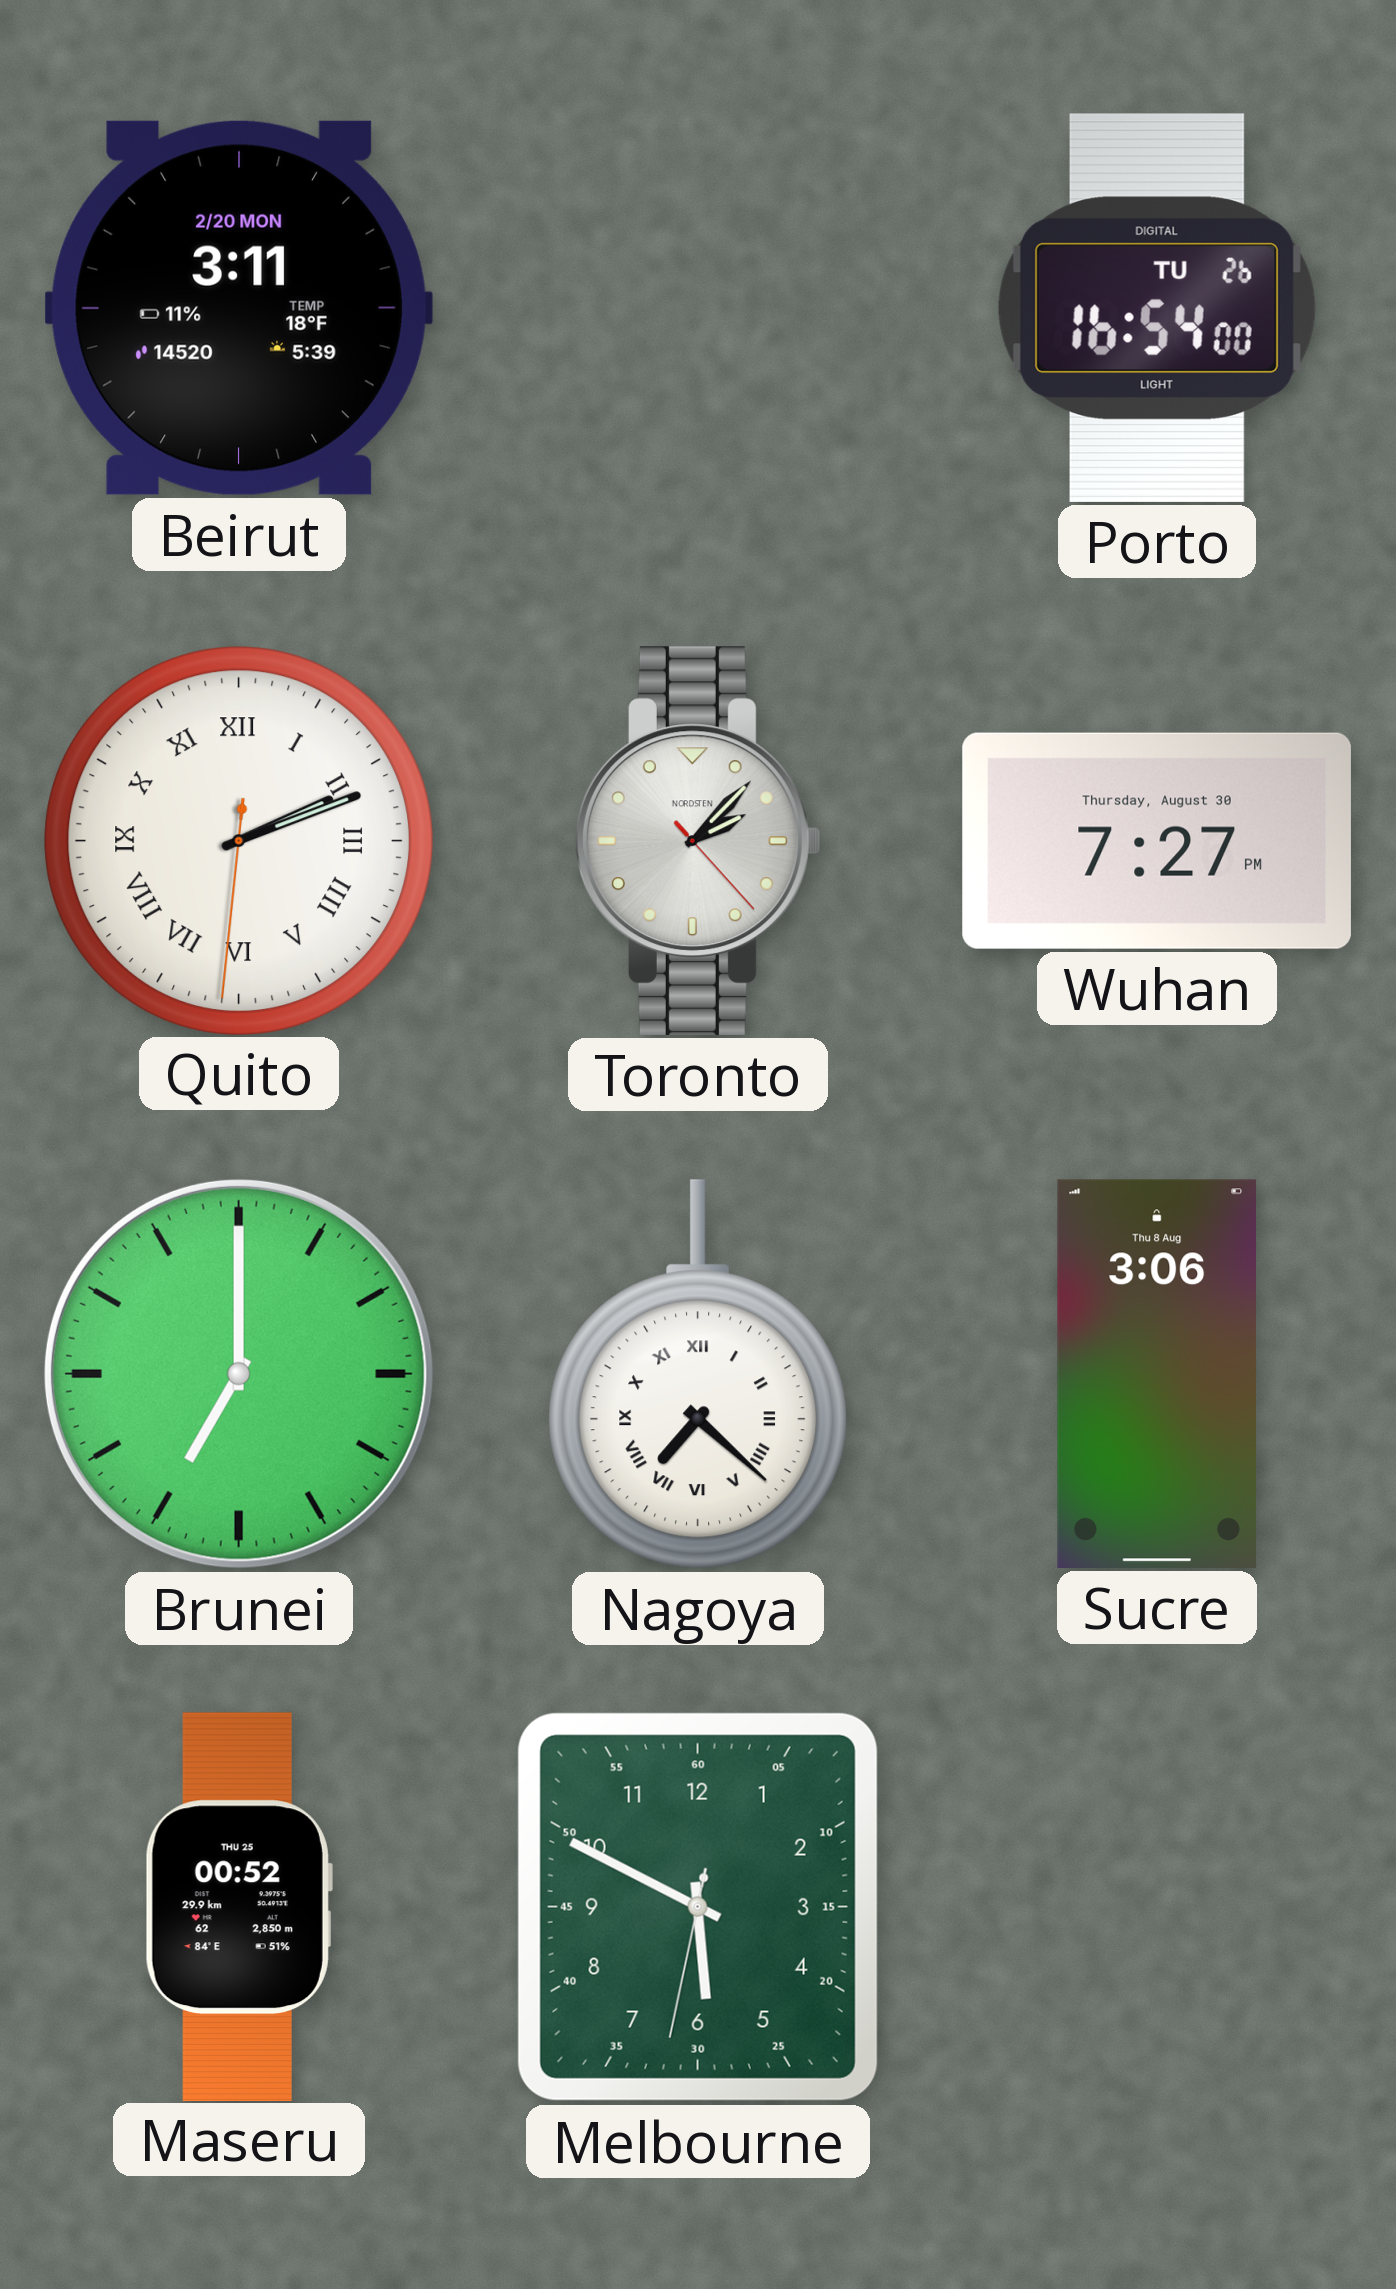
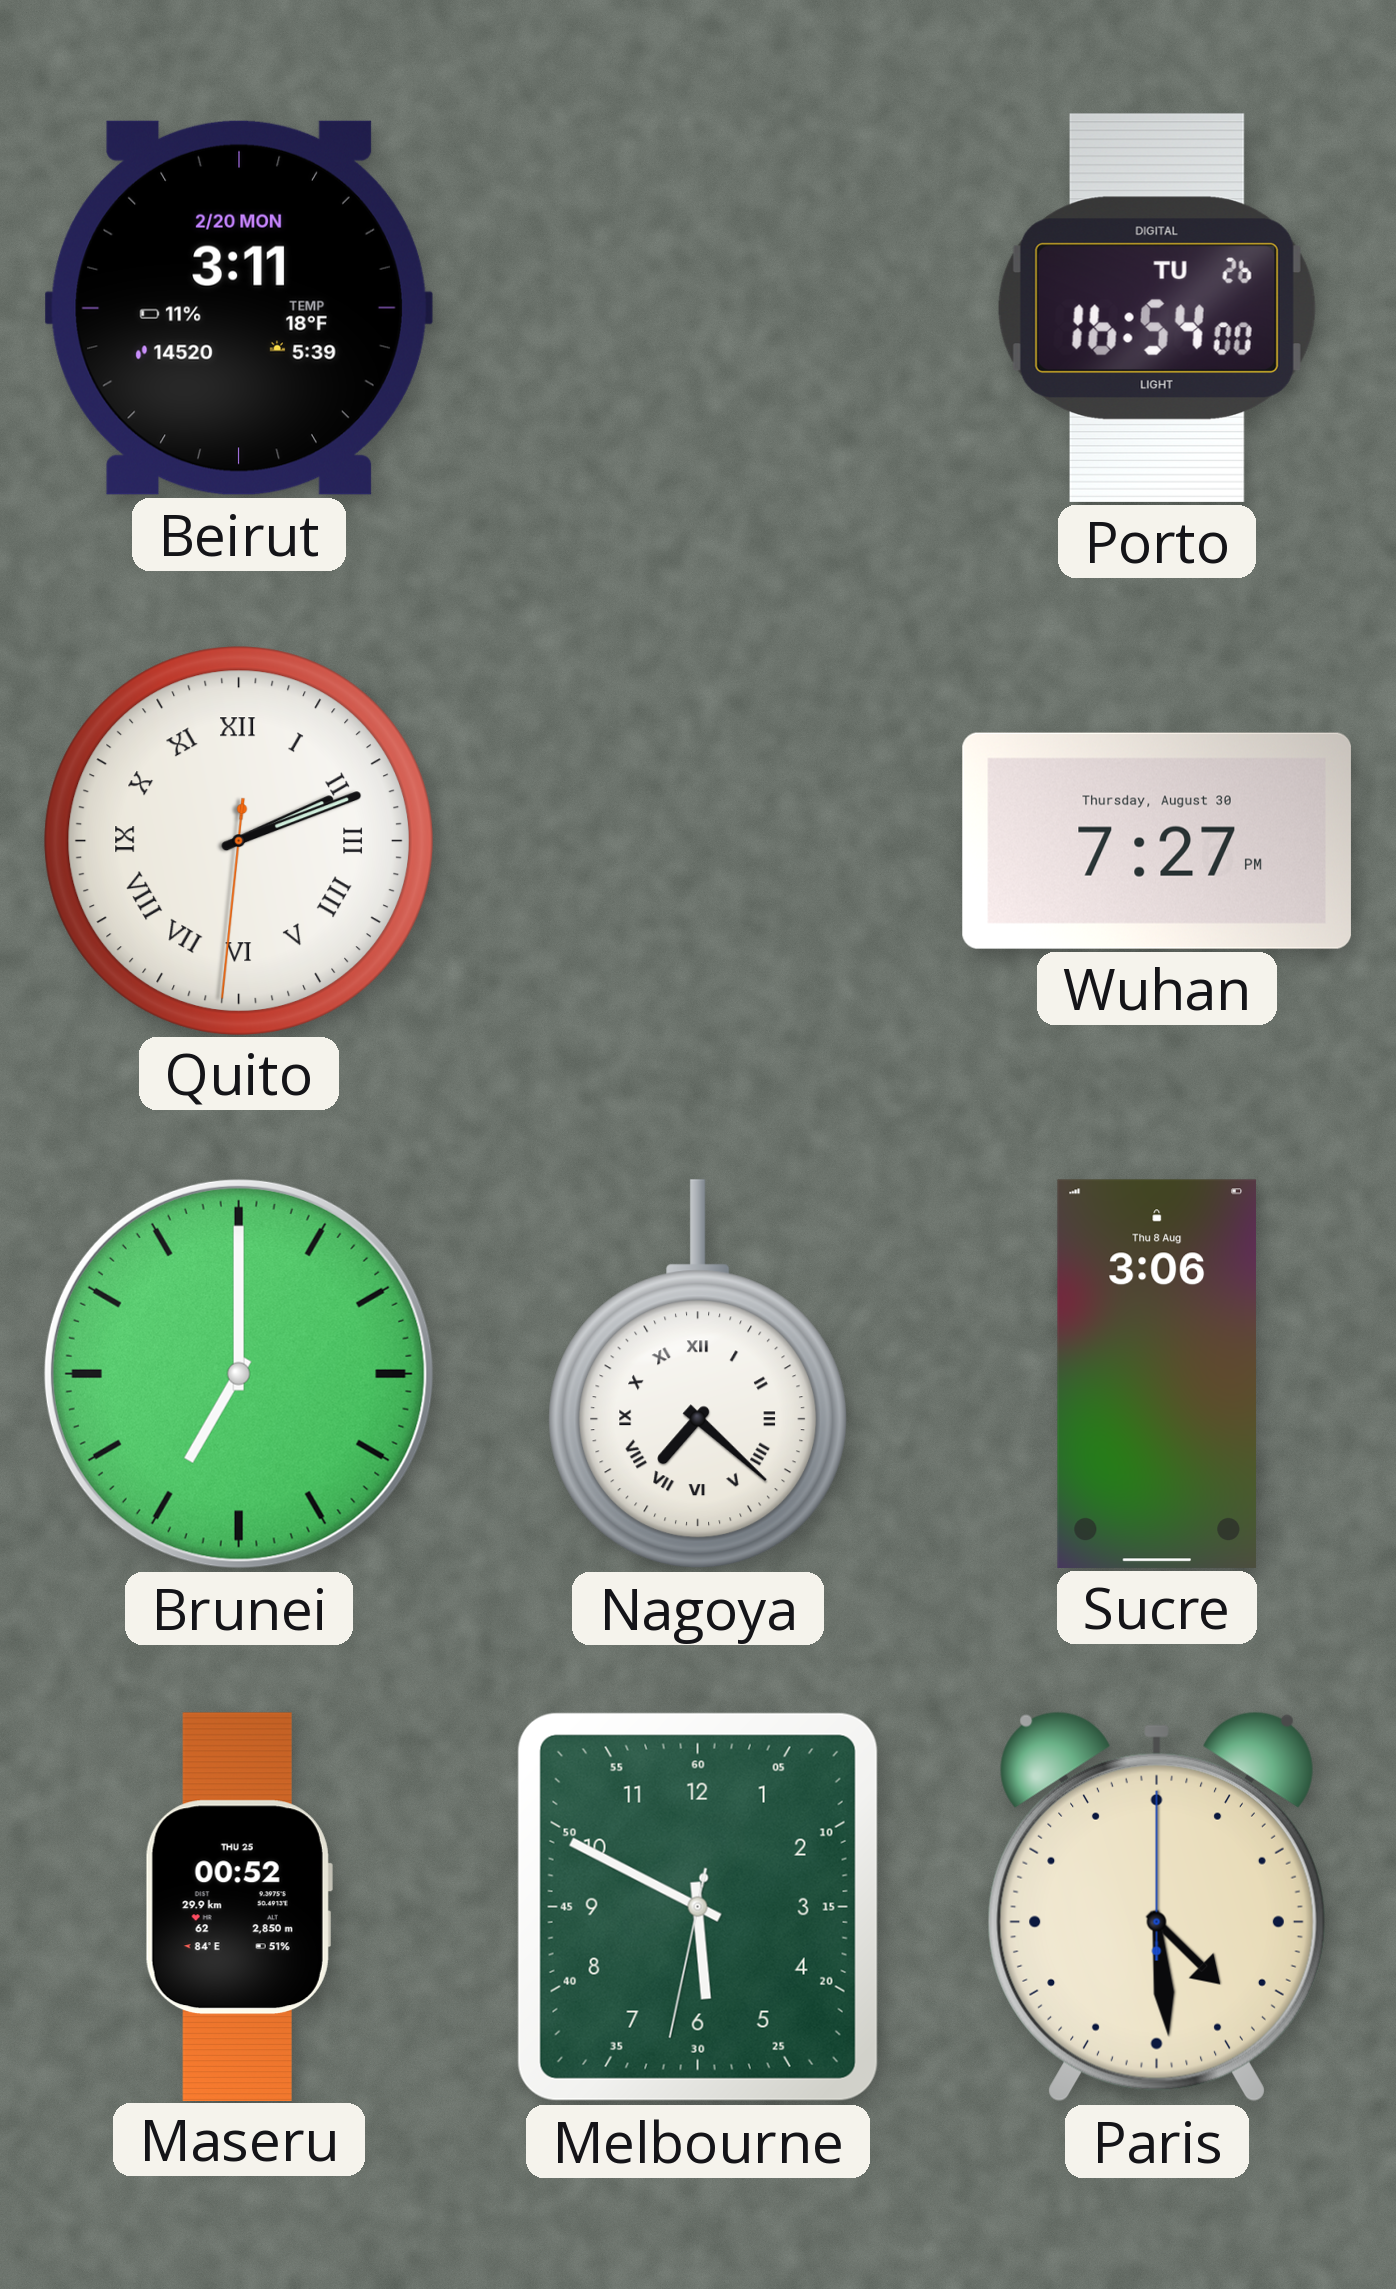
Toronto: 2:07 -> none
Paris: none -> 4:29
